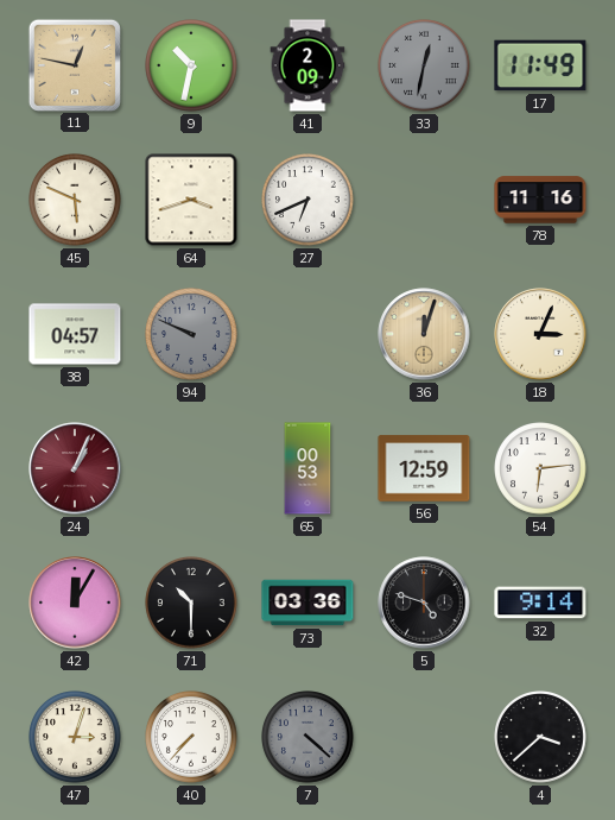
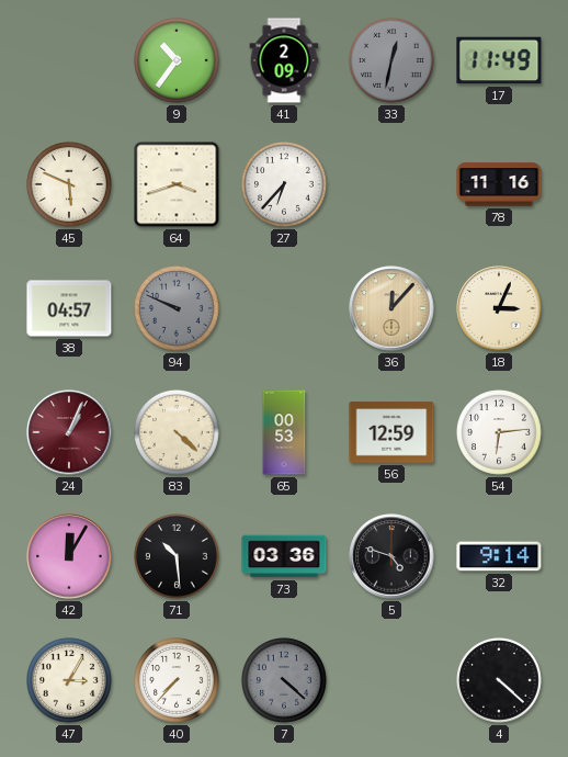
11: 12:47 -> none
9: 10:32 -> 10:36
27: 6:41 -> 6:37
36: 12:03 -> 12:07
83: none -> 4:22
71: 10:30 -> 10:29
47: 3:03 -> 3:05
4: 3:38 -> 4:22
